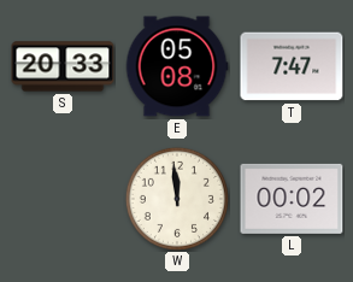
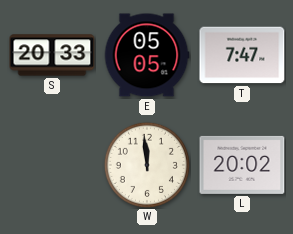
E: 05:08 -> 05:05
L: 00:02 -> 20:02
